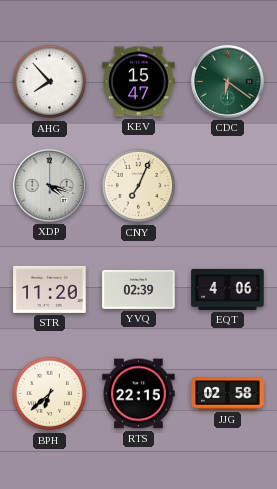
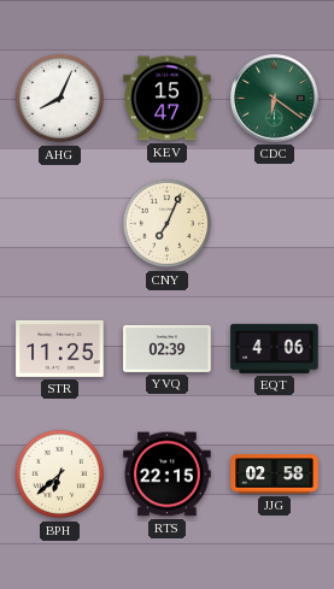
AHG: 7:53 -> 8:04
XDP: 4:18 -> none
STR: 11:20 -> 11:25
